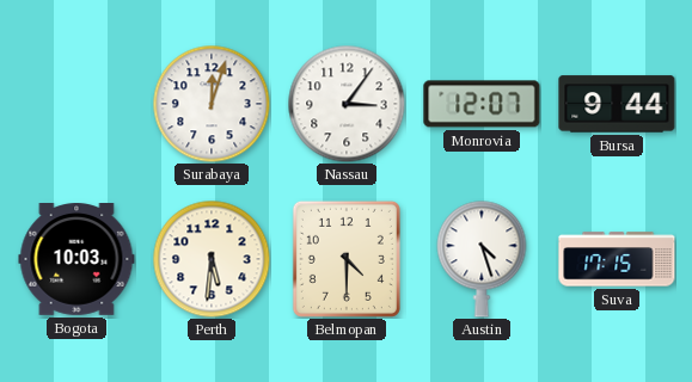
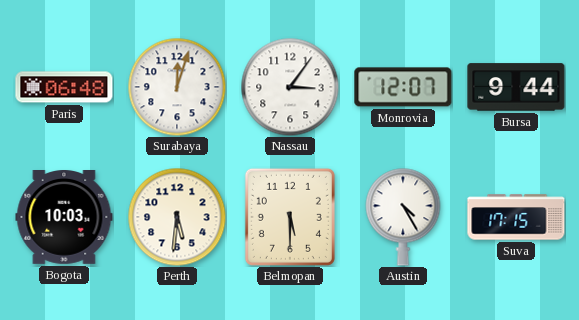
Paris: none -> 06:48
Belmopan: 4:30 -> 5:30
Austin: 4:27 -> 4:25
